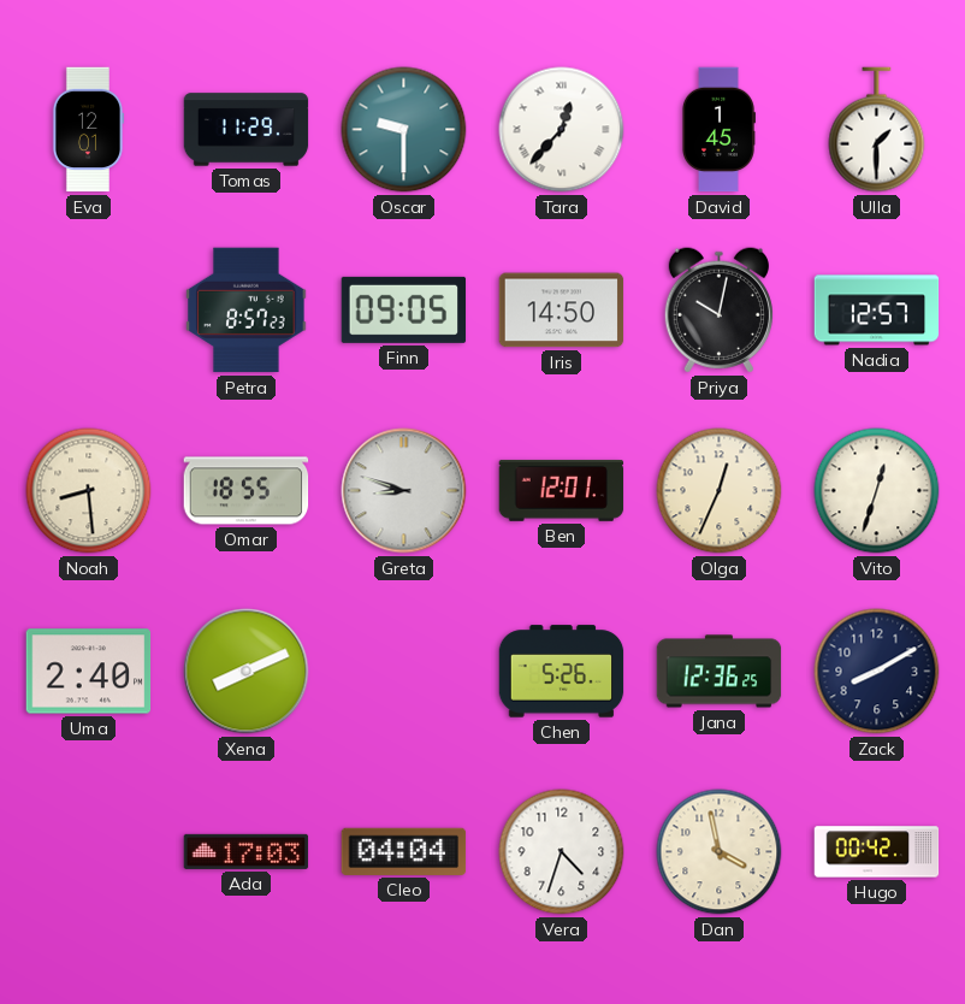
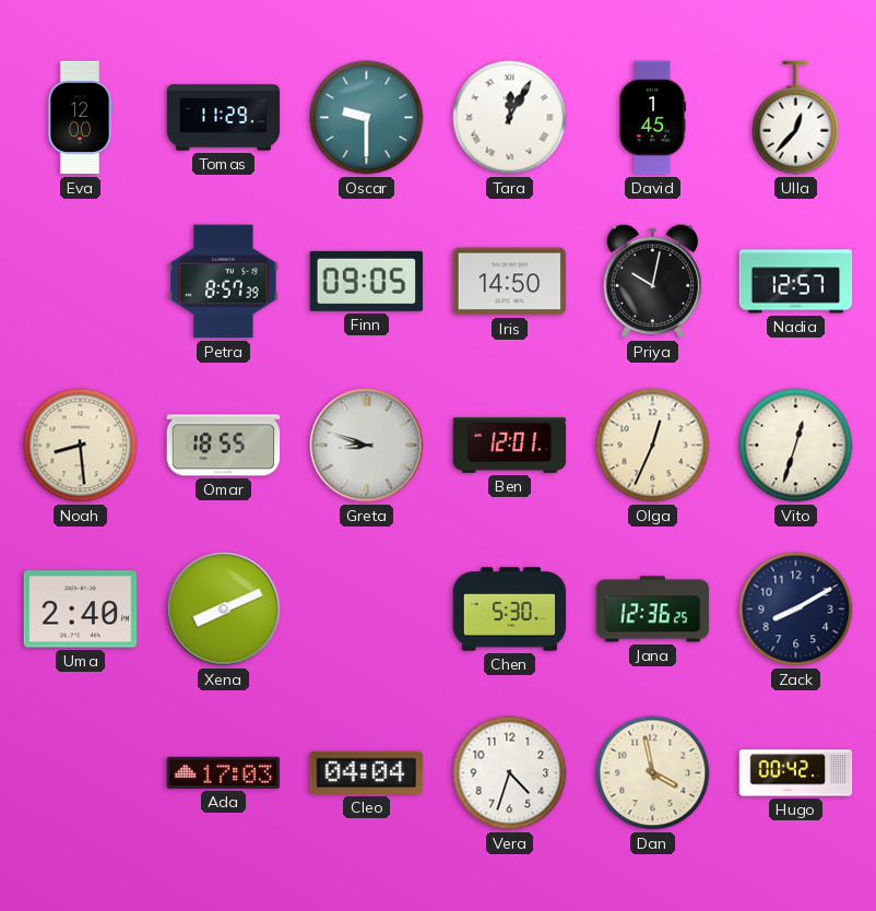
Eva: 12:01 -> 12:00
Tara: 12:37 -> 12:05
Ulla: 1:30 -> 12:37
Petra: 8:57:23 -> 8:57:39
Chen: 5:26 -> 5:30
